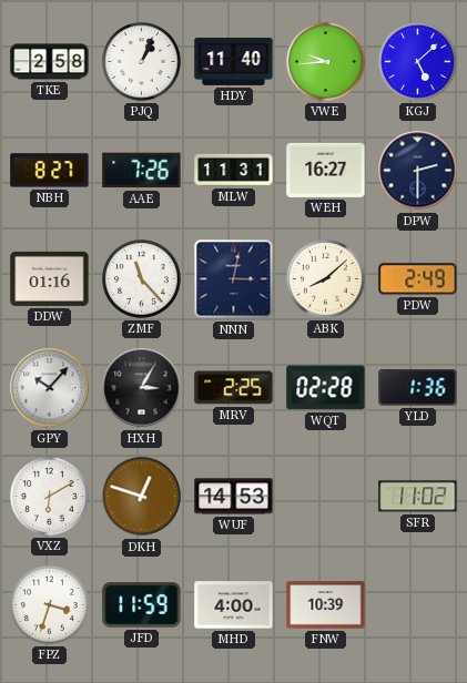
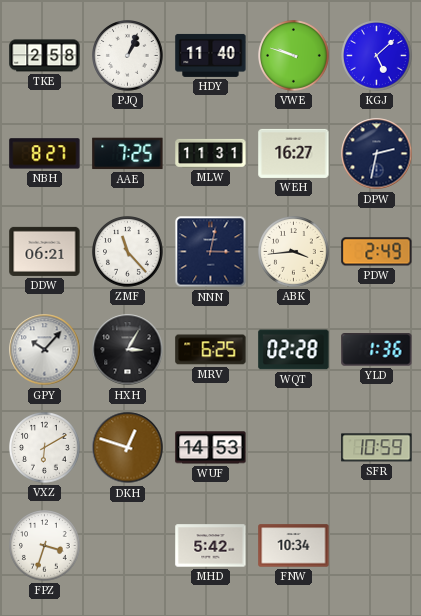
VWE: 9:44 -> 9:48
AAE: 7:26 -> 7:25
DPW: 2:30 -> 2:32
DDW: 01:16 -> 06:21
ABK: 8:08 -> 3:44
MRV: 2:25 -> 6:25
SFR: 11:02 -> 10:59
JFD: 11:59 -> none
MHD: 4:00 -> 5:42
FNW: 10:39 -> 10:34
